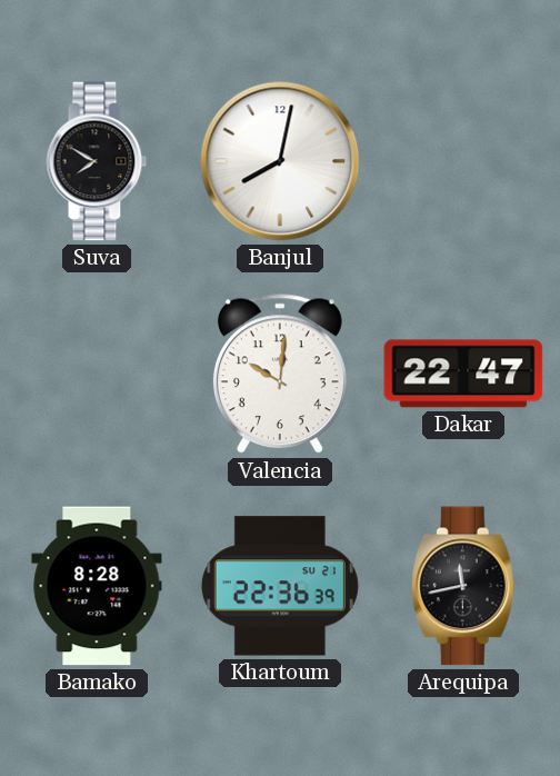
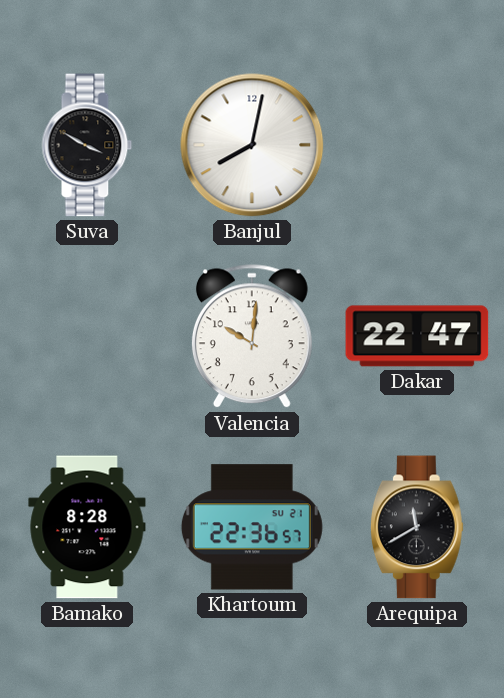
Suva: 7:50 -> 3:50
Khartoum: 22:36:39 -> 22:36:57
Arequipa: 11:43 -> 11:40
